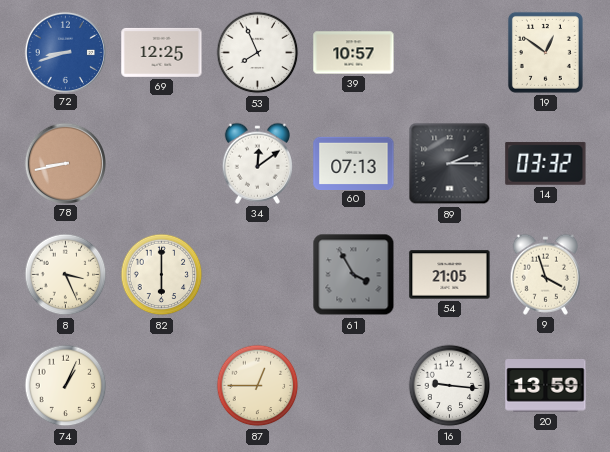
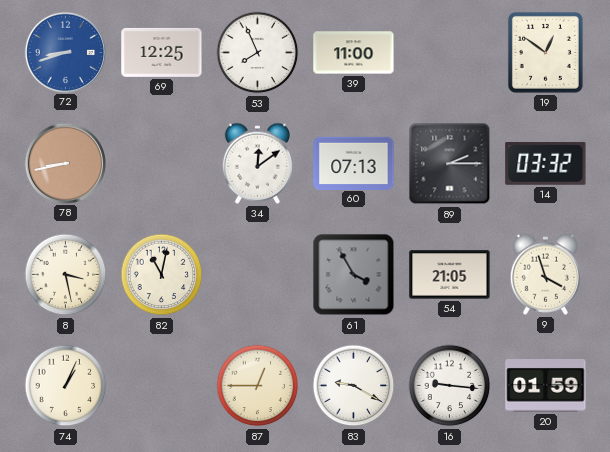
39: 10:57 -> 11:00
8: 3:26 -> 3:28
82: 6:00 -> 11:02
83: none -> 9:20
20: 13:59 -> 01:59
